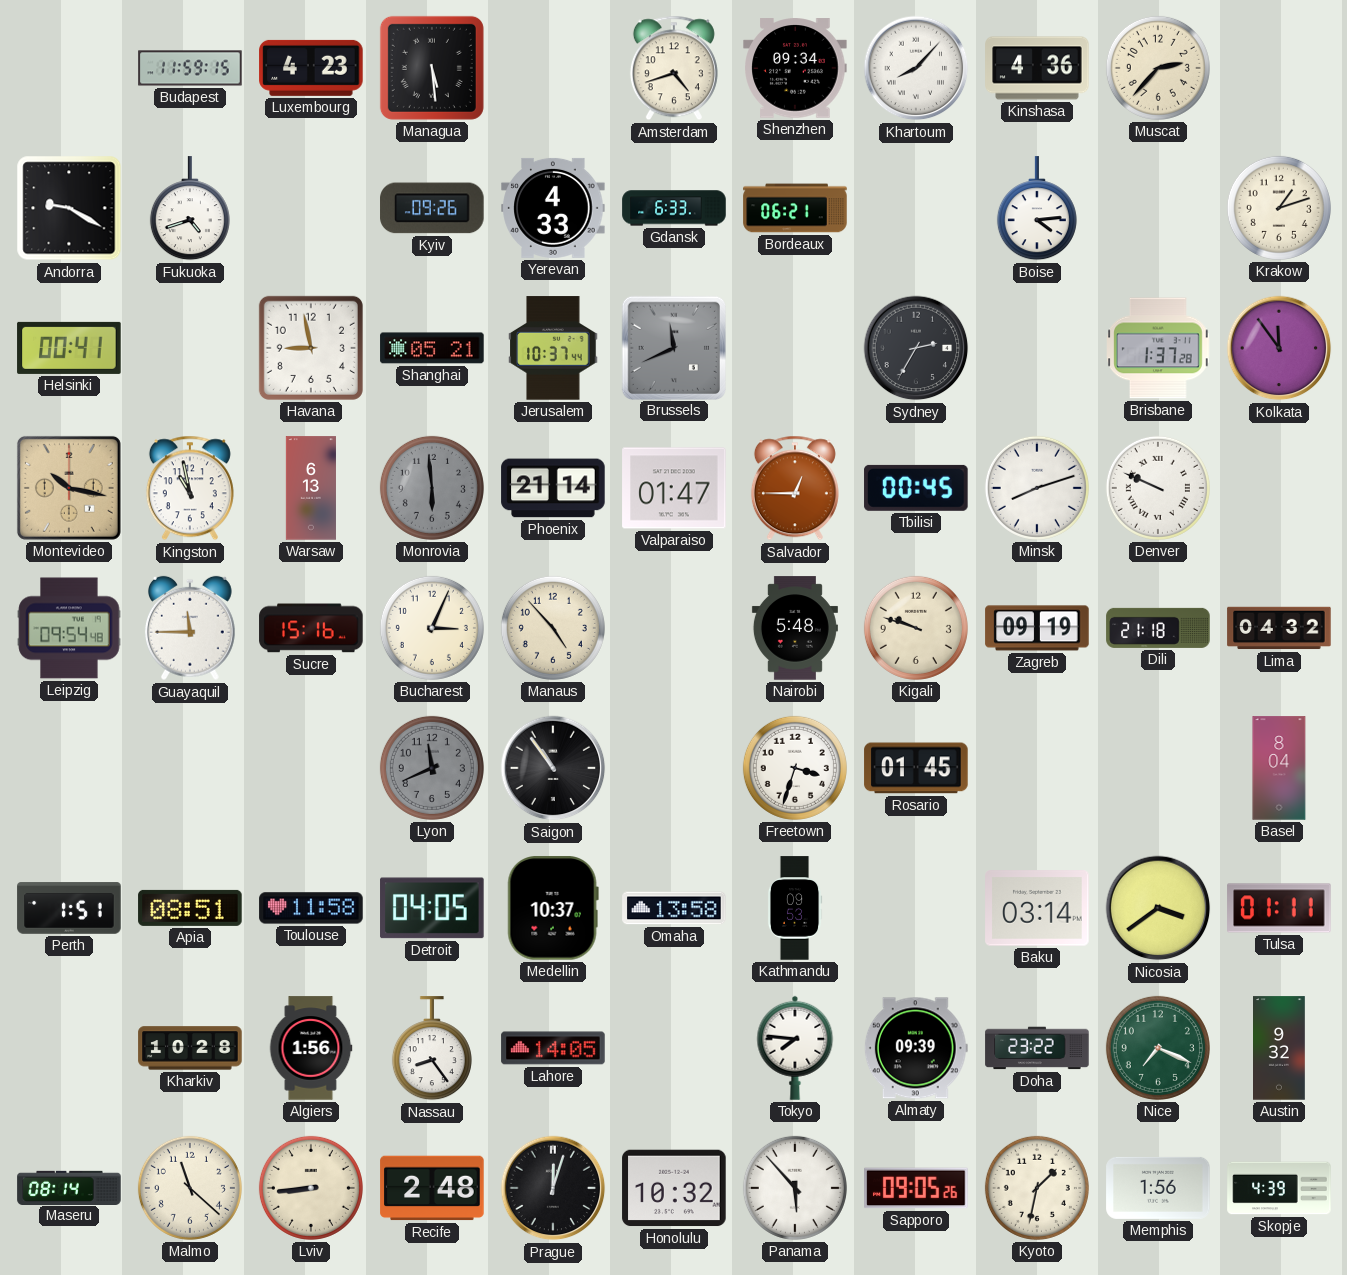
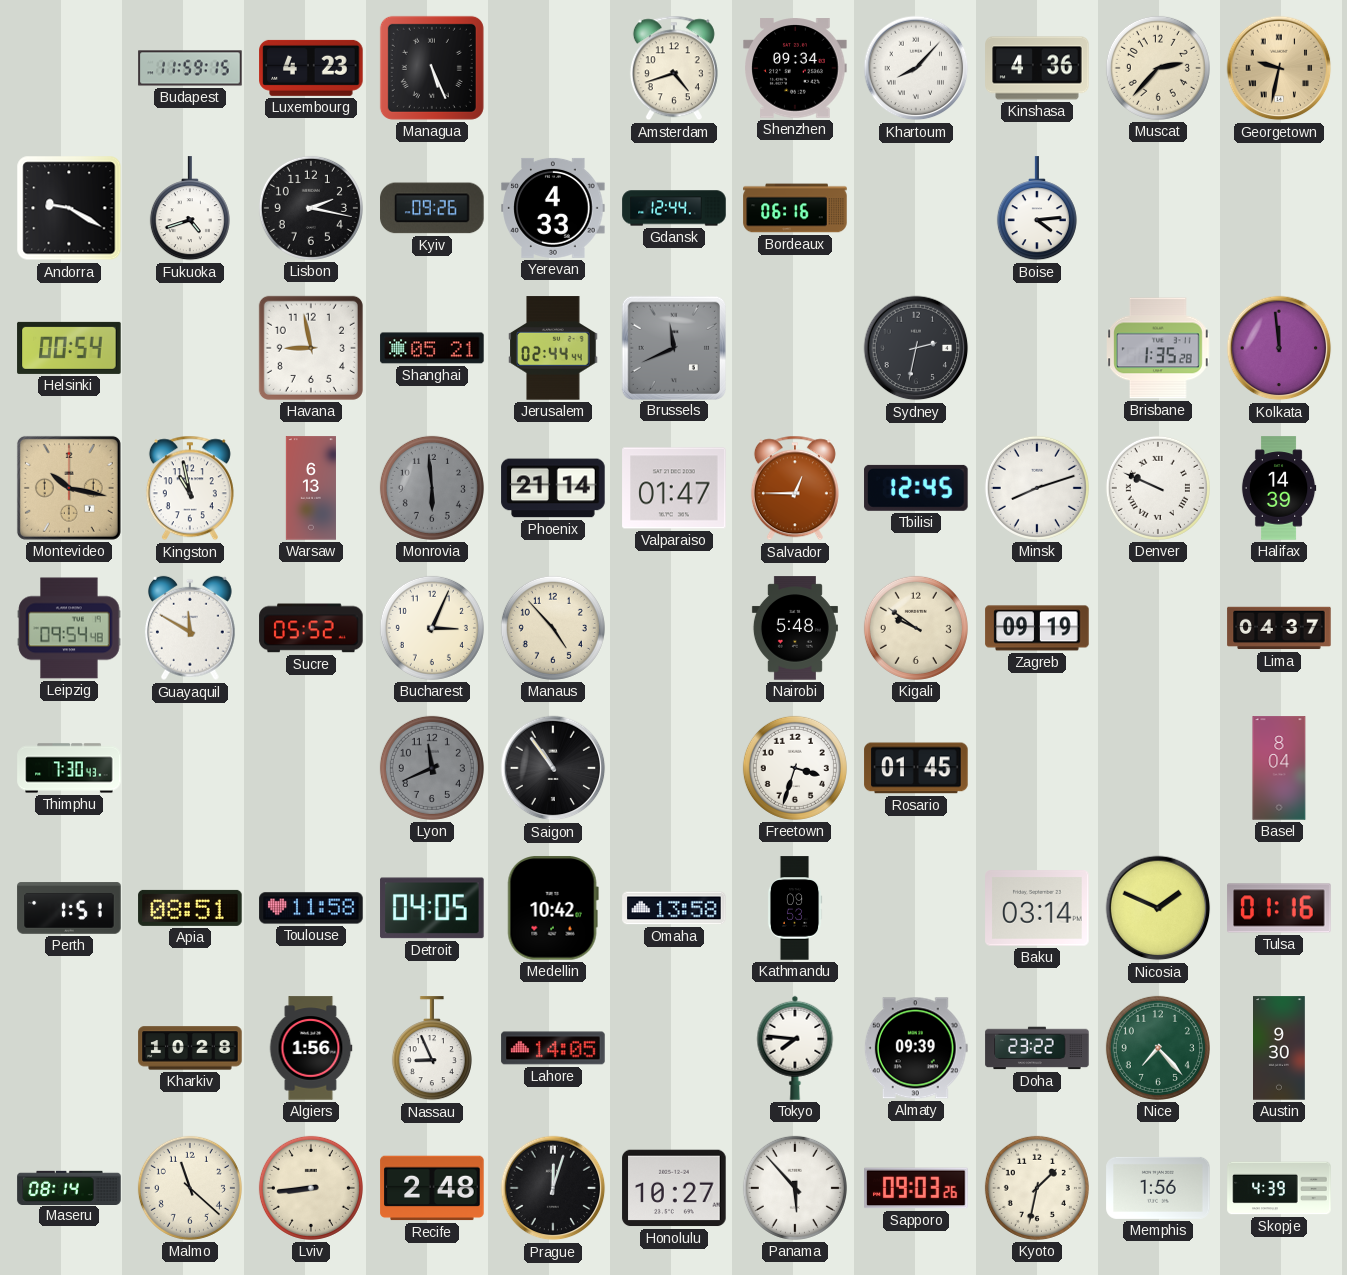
Managua: 5:29 -> 5:26
Georgetown: none -> 9:32
Lisbon: none -> 2:17
Gdansk: 6:33 -> 12:44
Bordeaux: 06:21 -> 06:16
Krakow: 1:12 -> none
Helsinki: 00:41 -> 00:54
Jerusalem: 10:37 -> 02:44
Sydney: 2:35 -> 2:32
Brisbane: 1:37 -> 1:35
Kolkata: 11:54 -> 11:59
Tbilisi: 00:45 -> 12:45
Halifax: none -> 14:39
Guayaquil: 11:45 -> 11:50
Sucre: 15:16 -> 05:52
Kigali: 9:48 -> 9:51
Dili: 21:18 -> none
Lima: 04:32 -> 04:37
Thimphu: none -> 7:30
Medellin: 10:37 -> 10:42
Nicosia: 3:39 -> 1:49
Tulsa: 01:11 -> 01:16
Nassau: 8:24 -> 8:56
Nice: 7:19 -> 7:23
Austin: 9:32 -> 9:30
Honolulu: 10:32 -> 10:27
Sapporo: 09:05 -> 09:03
